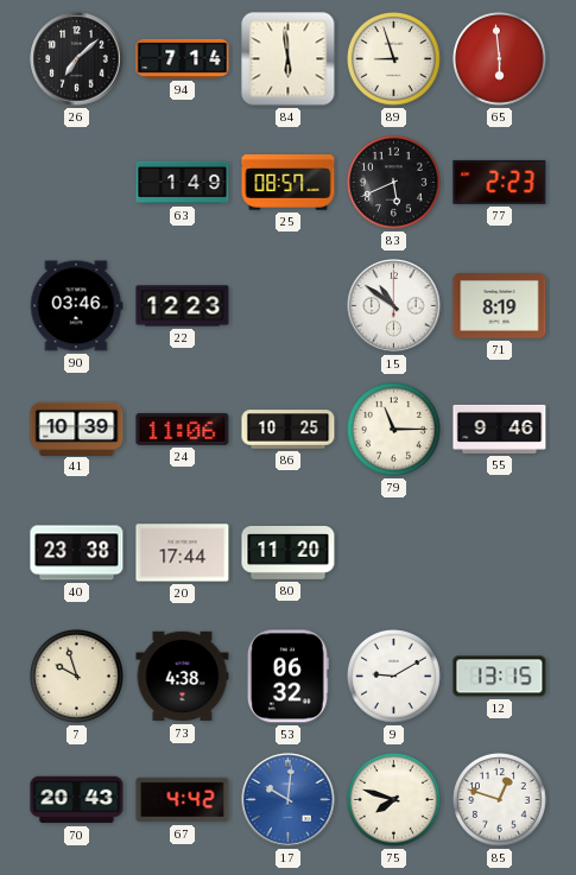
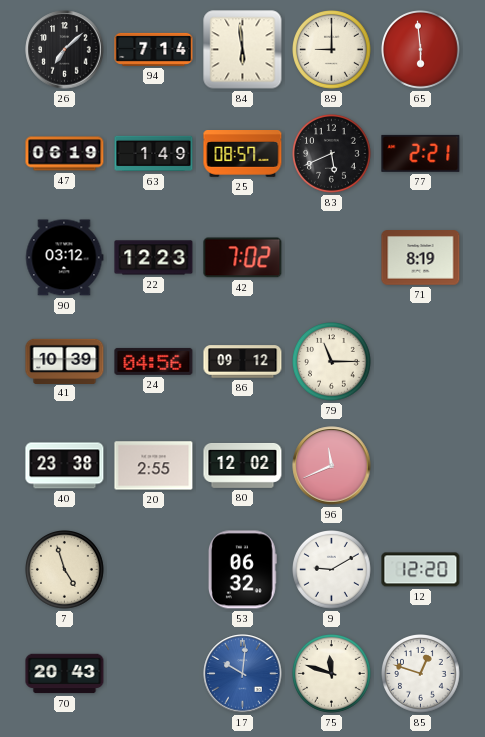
89: 8:57 -> 9:00
47: none -> 06:19
77: 2:23 -> 2:21
90: 03:46 -> 03:12
42: none -> 7:02
15: 10:51 -> none
24: 11:06 -> 04:56
86: 10:25 -> 09:12
55: 9:46 -> none
20: 17:44 -> 2:55
80: 11:20 -> 12:02
96: none -> 11:41
7: 9:57 -> 4:57
73: 4:38 -> none
12: 13:15 -> 12:20
67: 4:42 -> none
75: 7:48 -> 11:48
